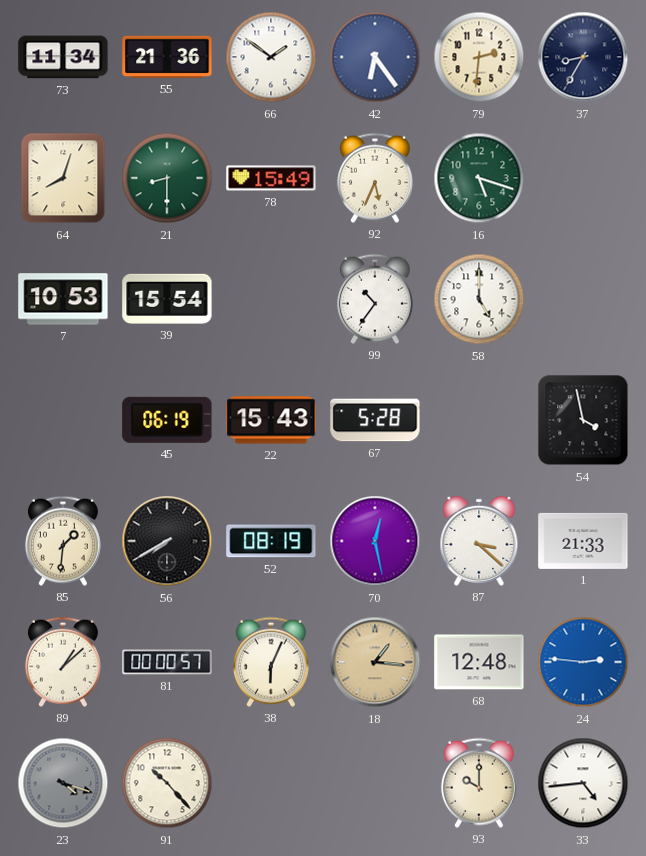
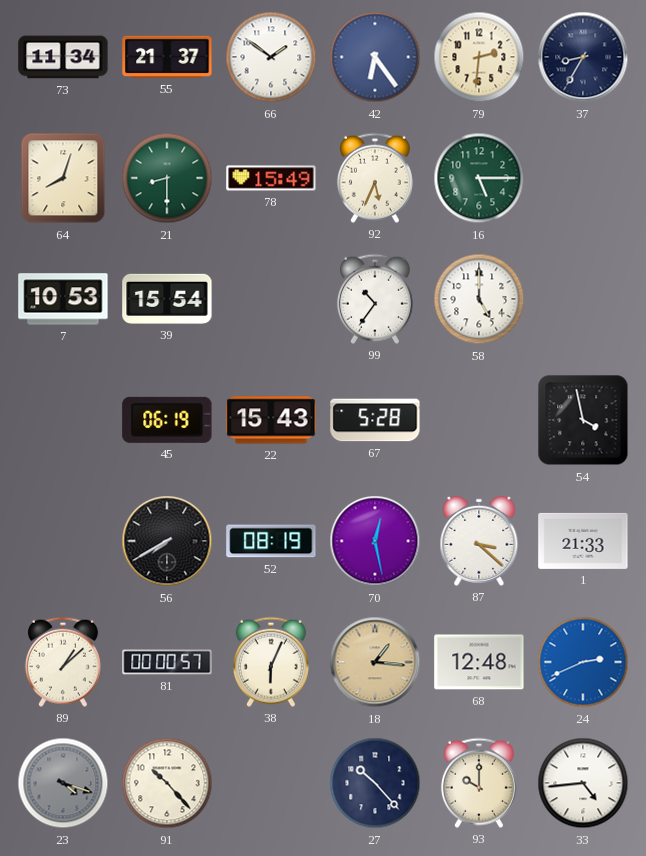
55: 21:36 -> 21:37
16: 5:18 -> 5:15
85: 1:31 -> none
24: 2:46 -> 2:41
27: none -> 10:23
